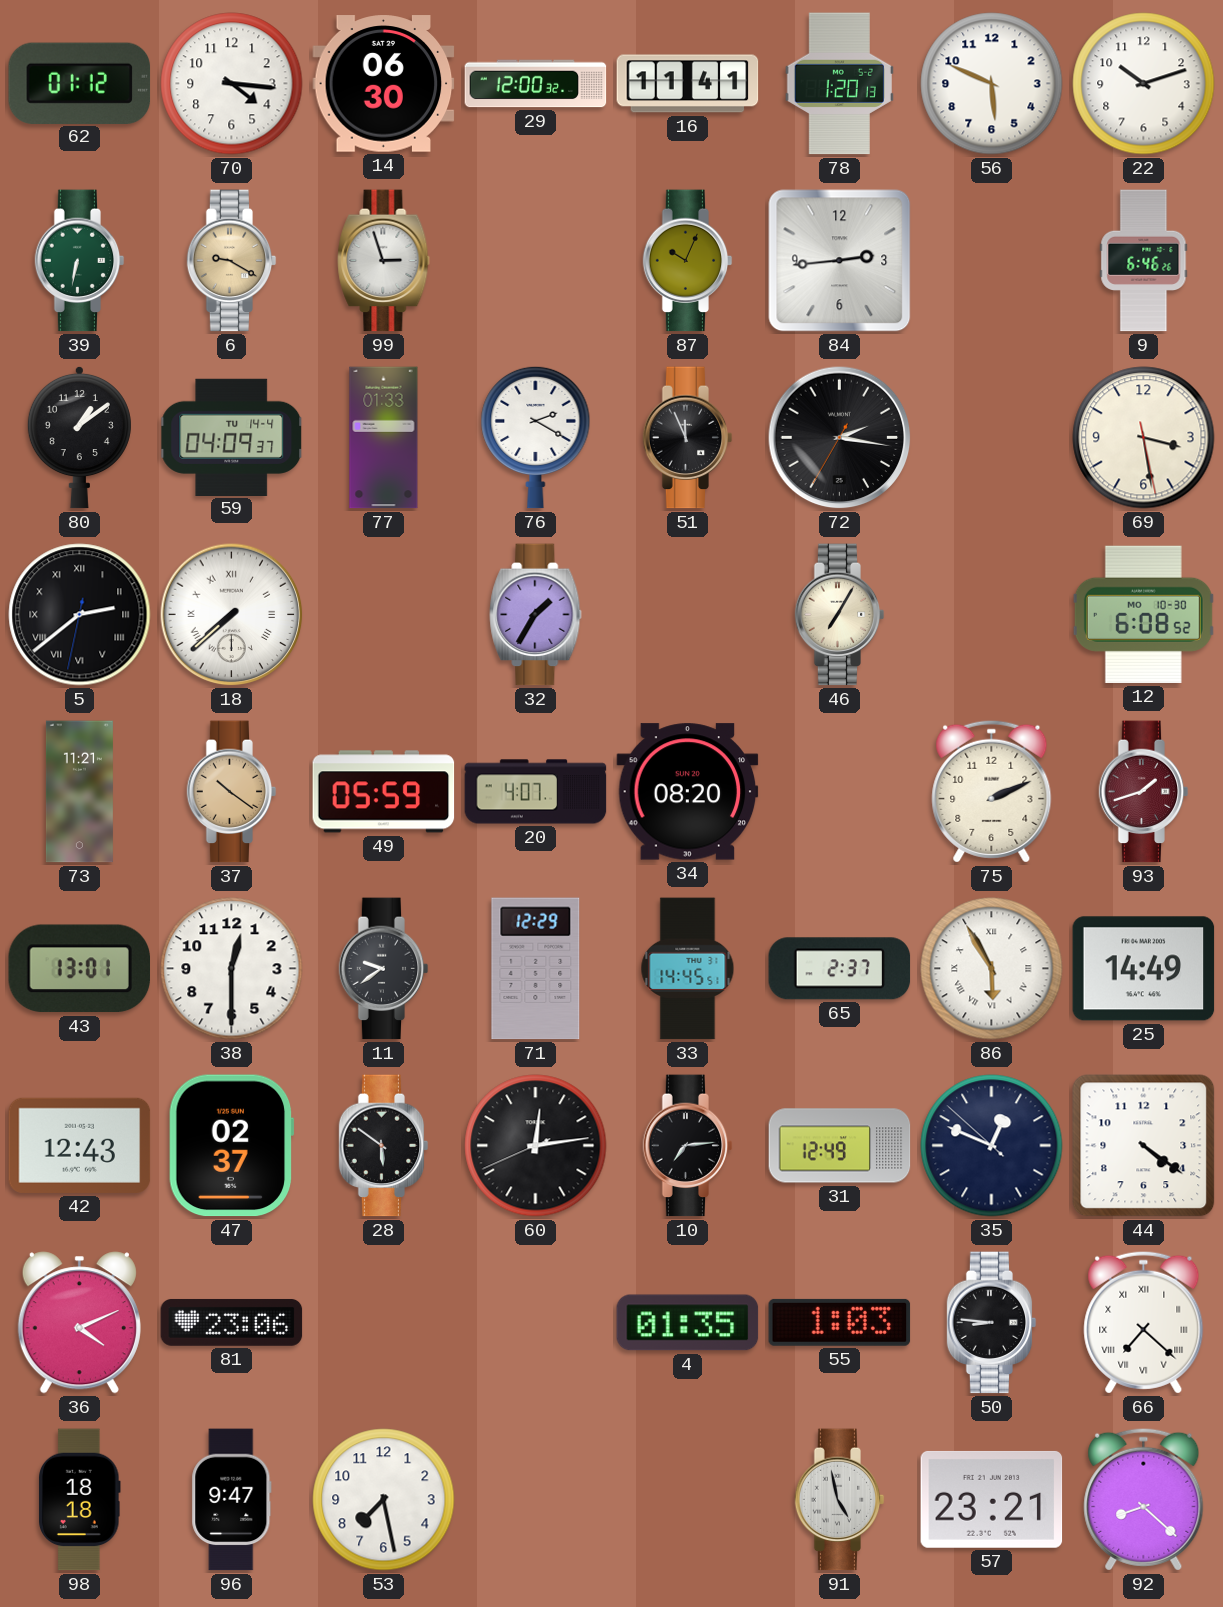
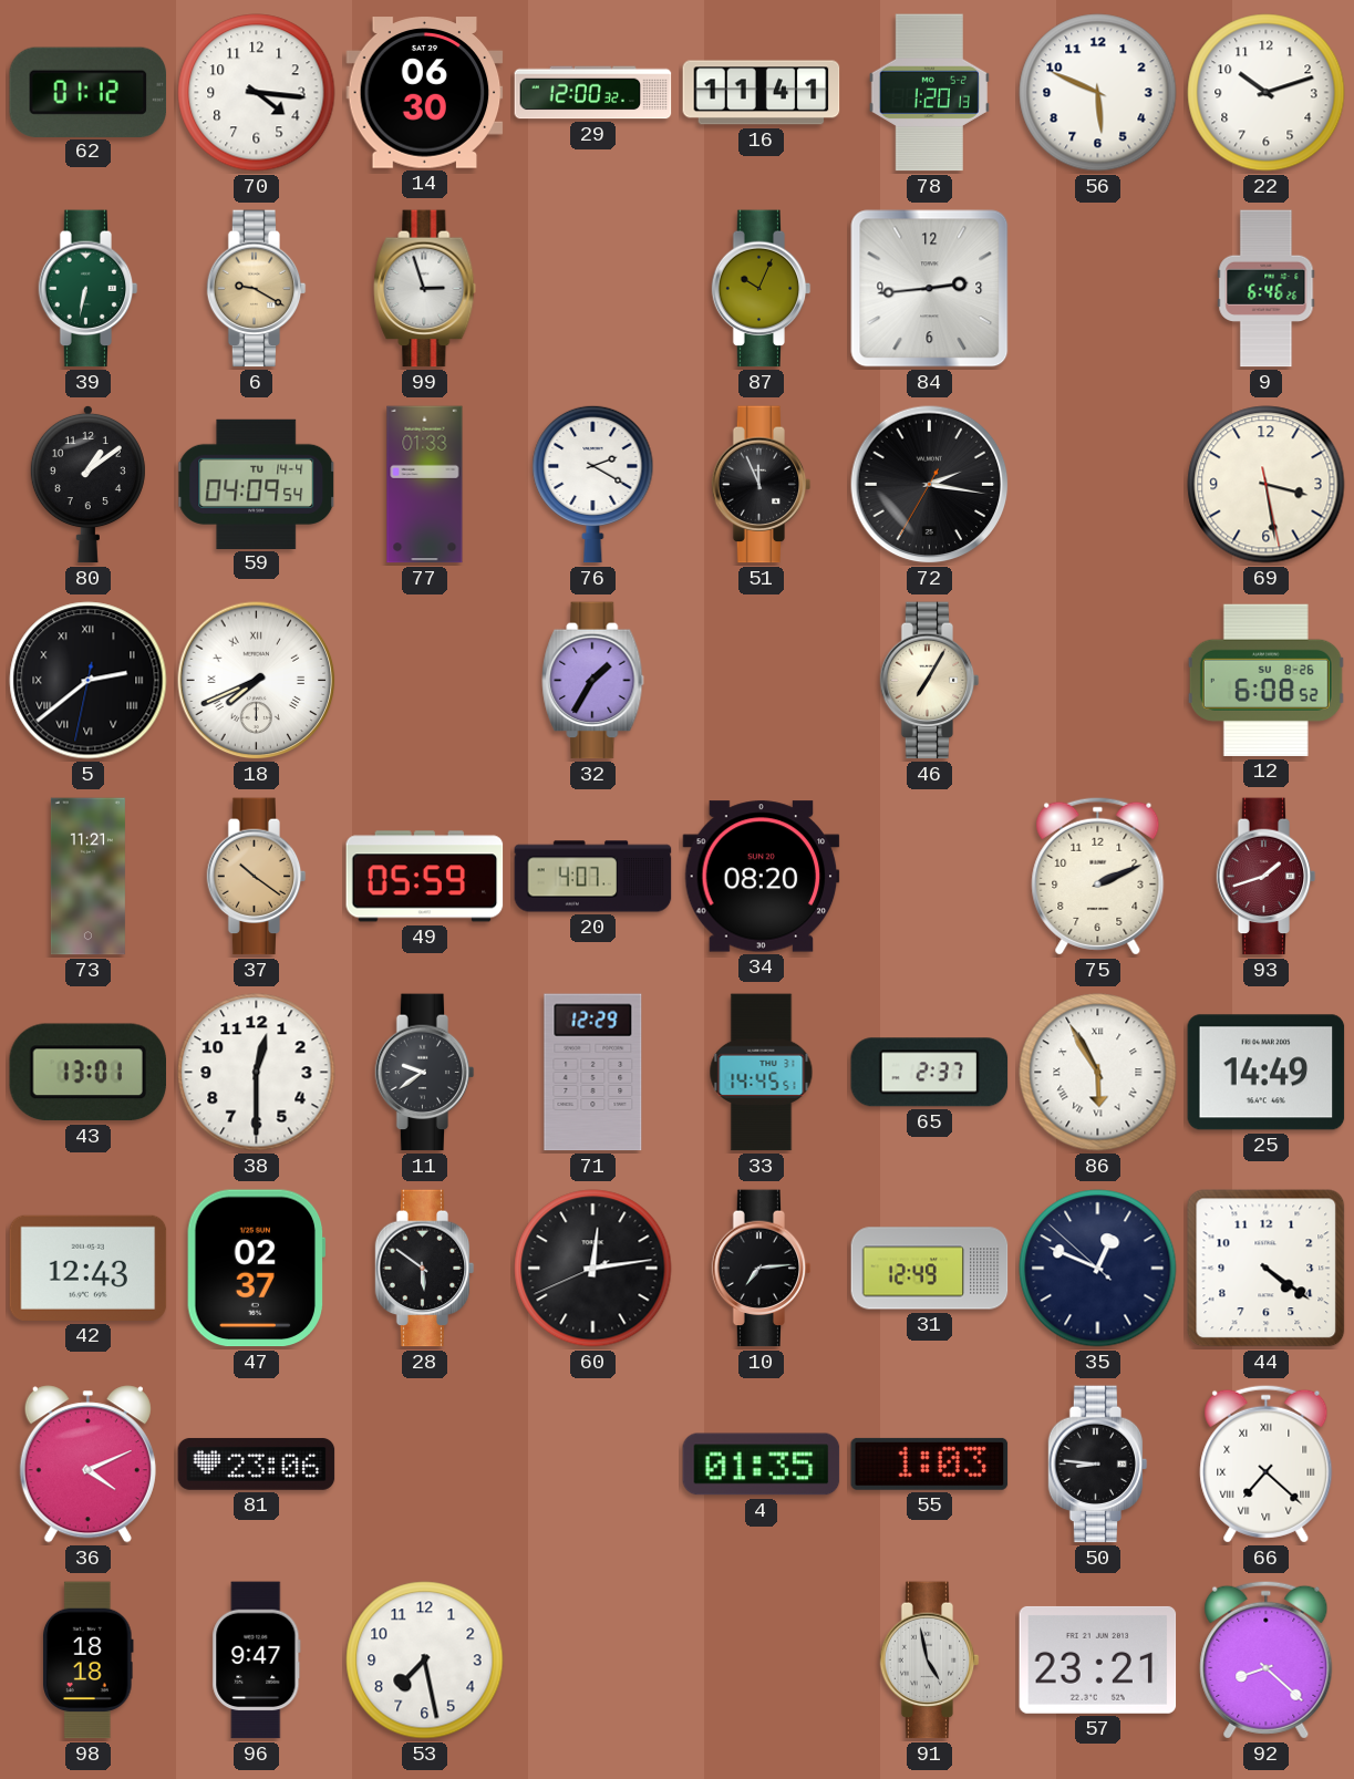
59: 04:09:37 -> 04:09:54
18: 7:38 -> 7:41
12 date: MO 10-30 -> SU 8-26
